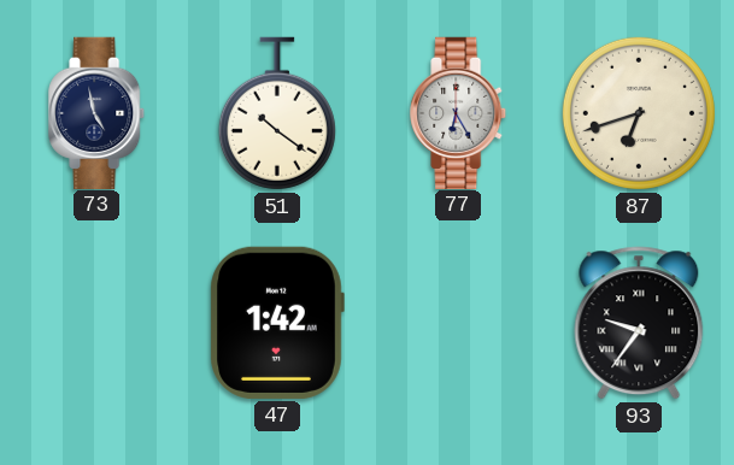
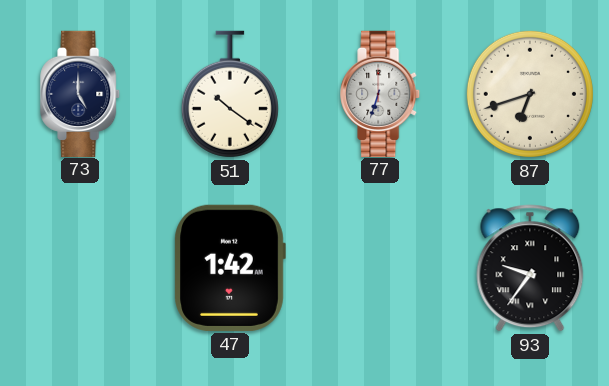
73: 4:58 -> 5:00
77: 6:25 -> 6:33
